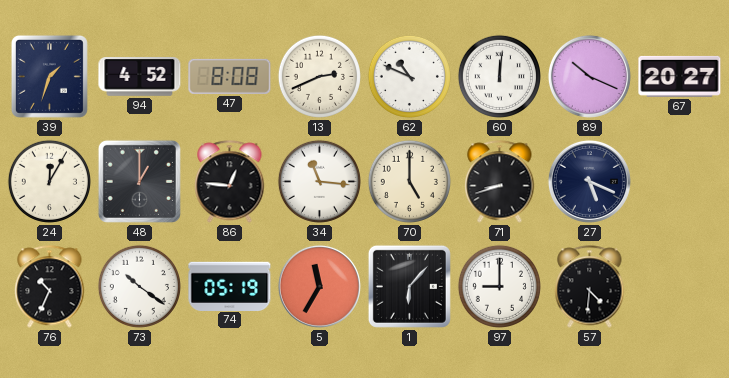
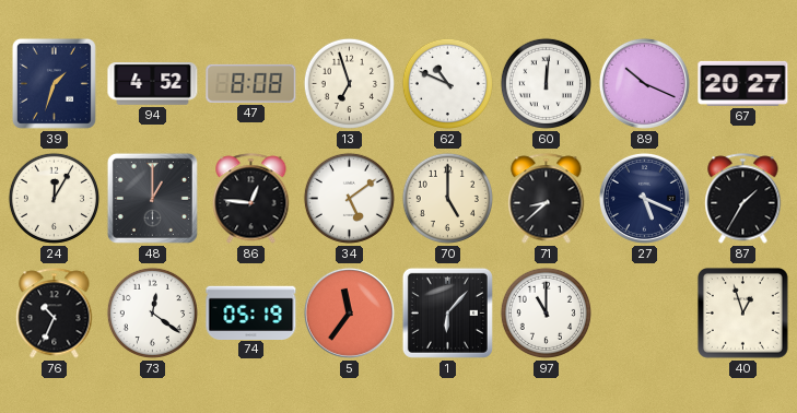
13: 2:41 -> 6:57
34: 11:16 -> 5:09
71: 8:42 -> 8:38
87: none -> 1:35
73: 10:21 -> 12:21
5: 11:35 -> 11:36
97: 9:00 -> 11:00
57: 4:31 -> none
40: none -> 12:57
